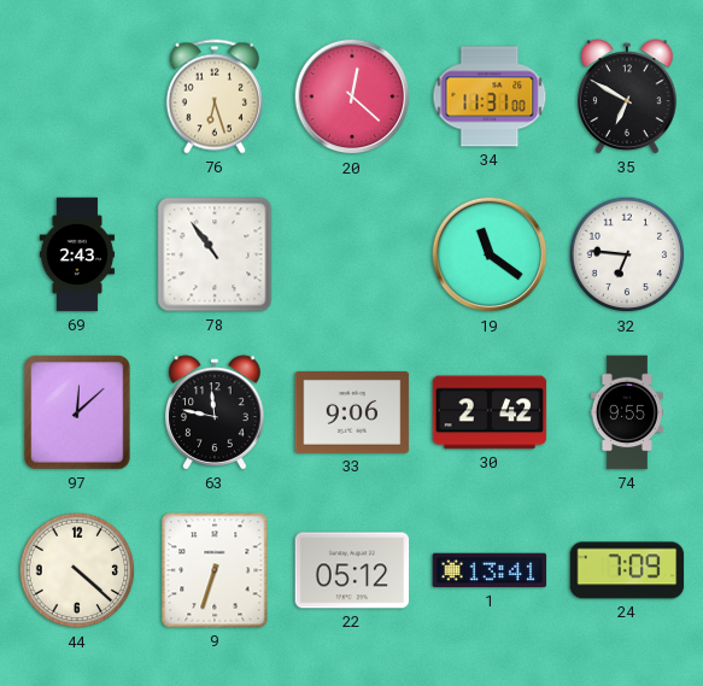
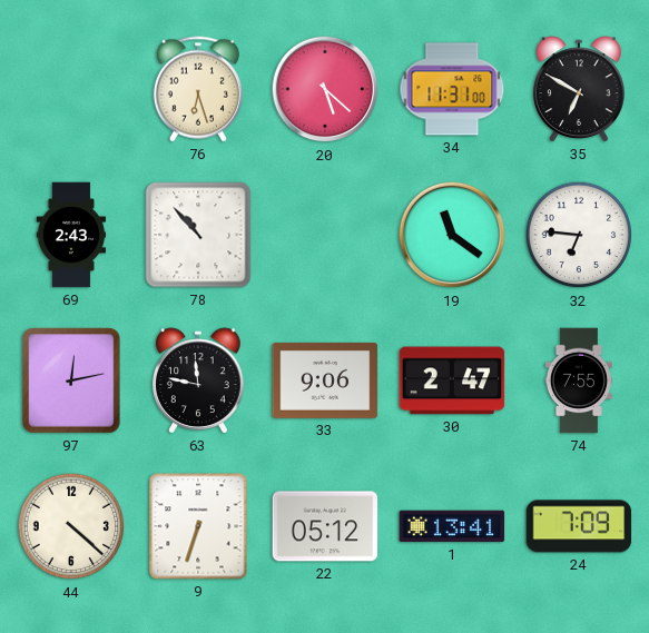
20: 12:22 -> 5:22
78: 10:54 -> 10:53
97: 12:08 -> 12:13
30: 2:42 -> 2:47
74: 9:55 -> 7:55
